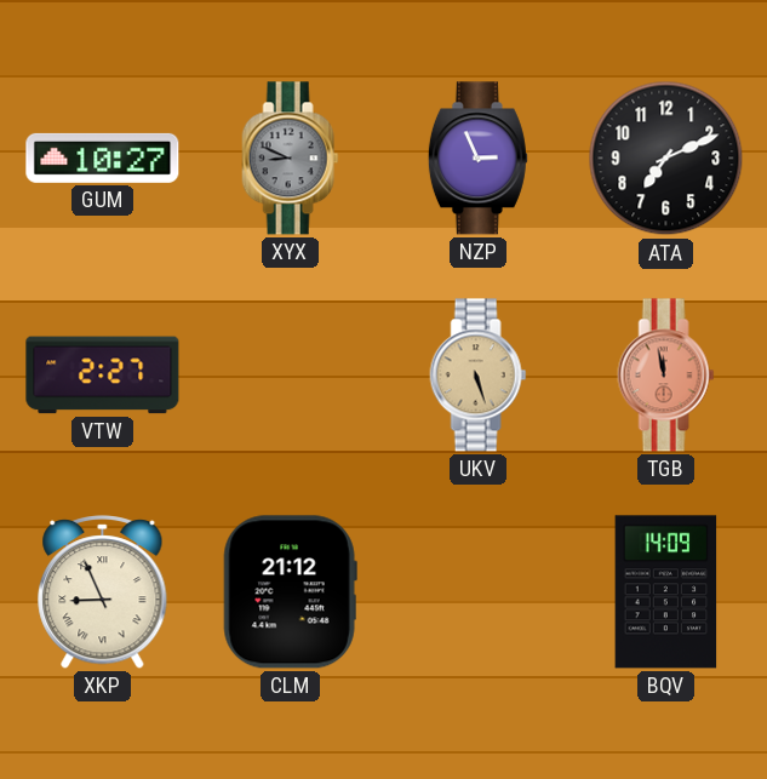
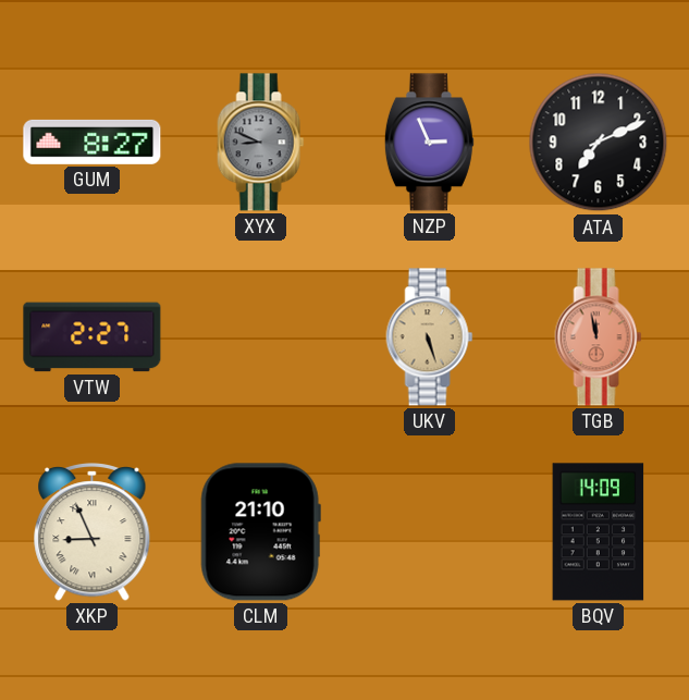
GUM: 10:27 -> 8:27
CLM: 21:12 -> 21:10
